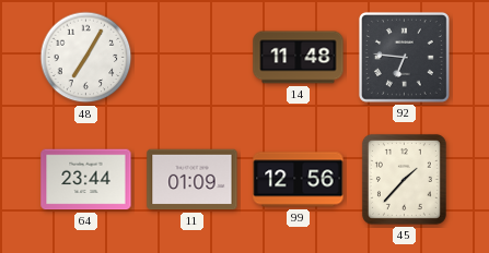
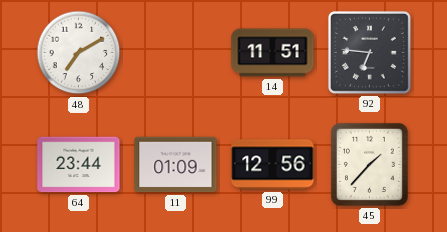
48: 7:05 -> 7:10
14: 11:48 -> 11:51
